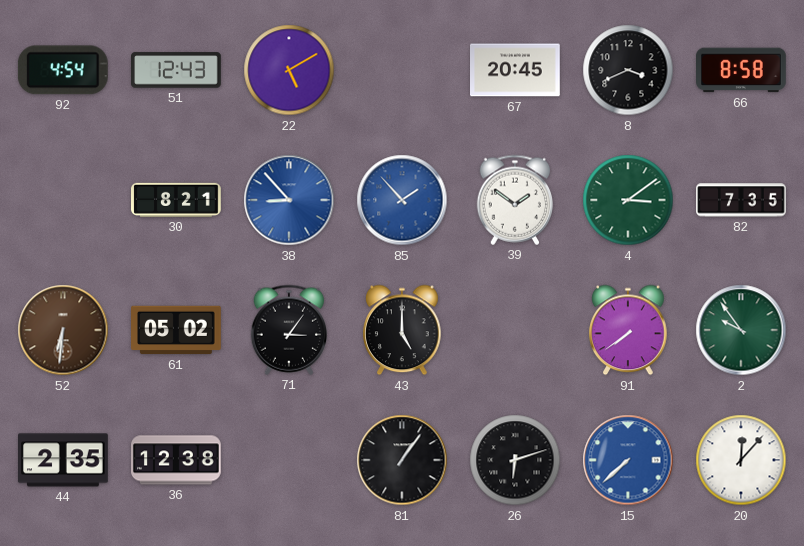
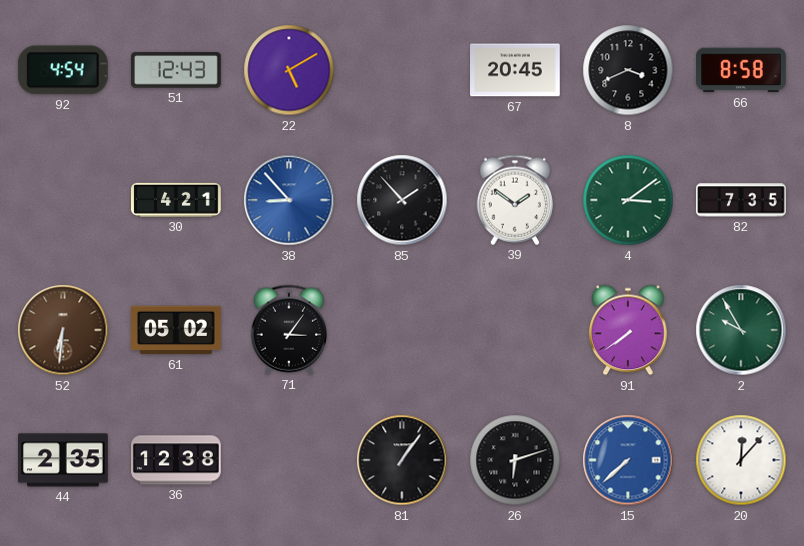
30: 8:21 -> 4:21
85 dial: blue -> black
43: 5:00 -> none
2: 9:54 -> 9:55
